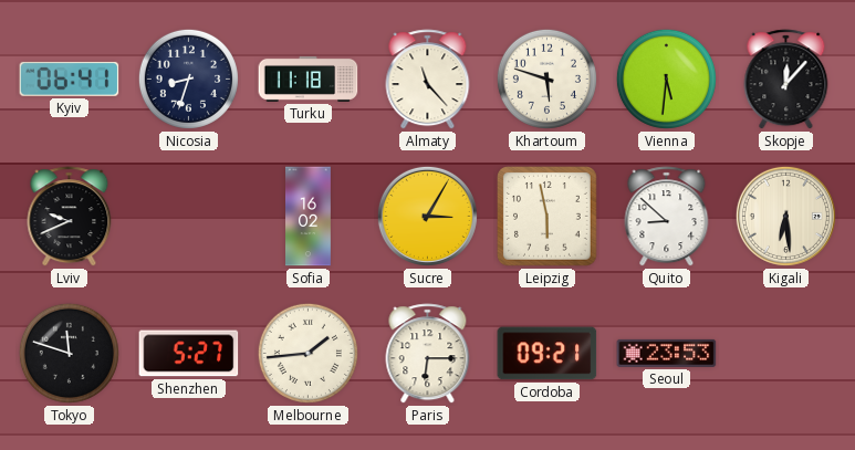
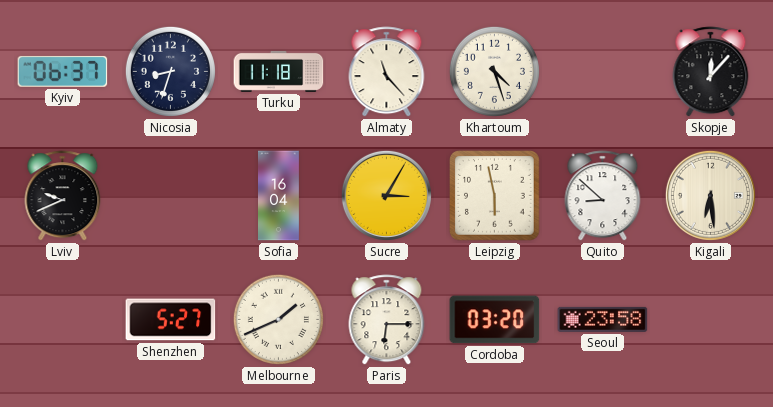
Kyiv: 06:41 -> 06:37
Khartoum: 5:48 -> 4:27
Vienna: 5:31 -> none
Sofia: 16:02 -> 16:04
Tokyo: 11:48 -> none
Melbourne: 1:44 -> 1:41
Cordoba: 09:21 -> 03:20
Seoul: 23:53 -> 23:58
